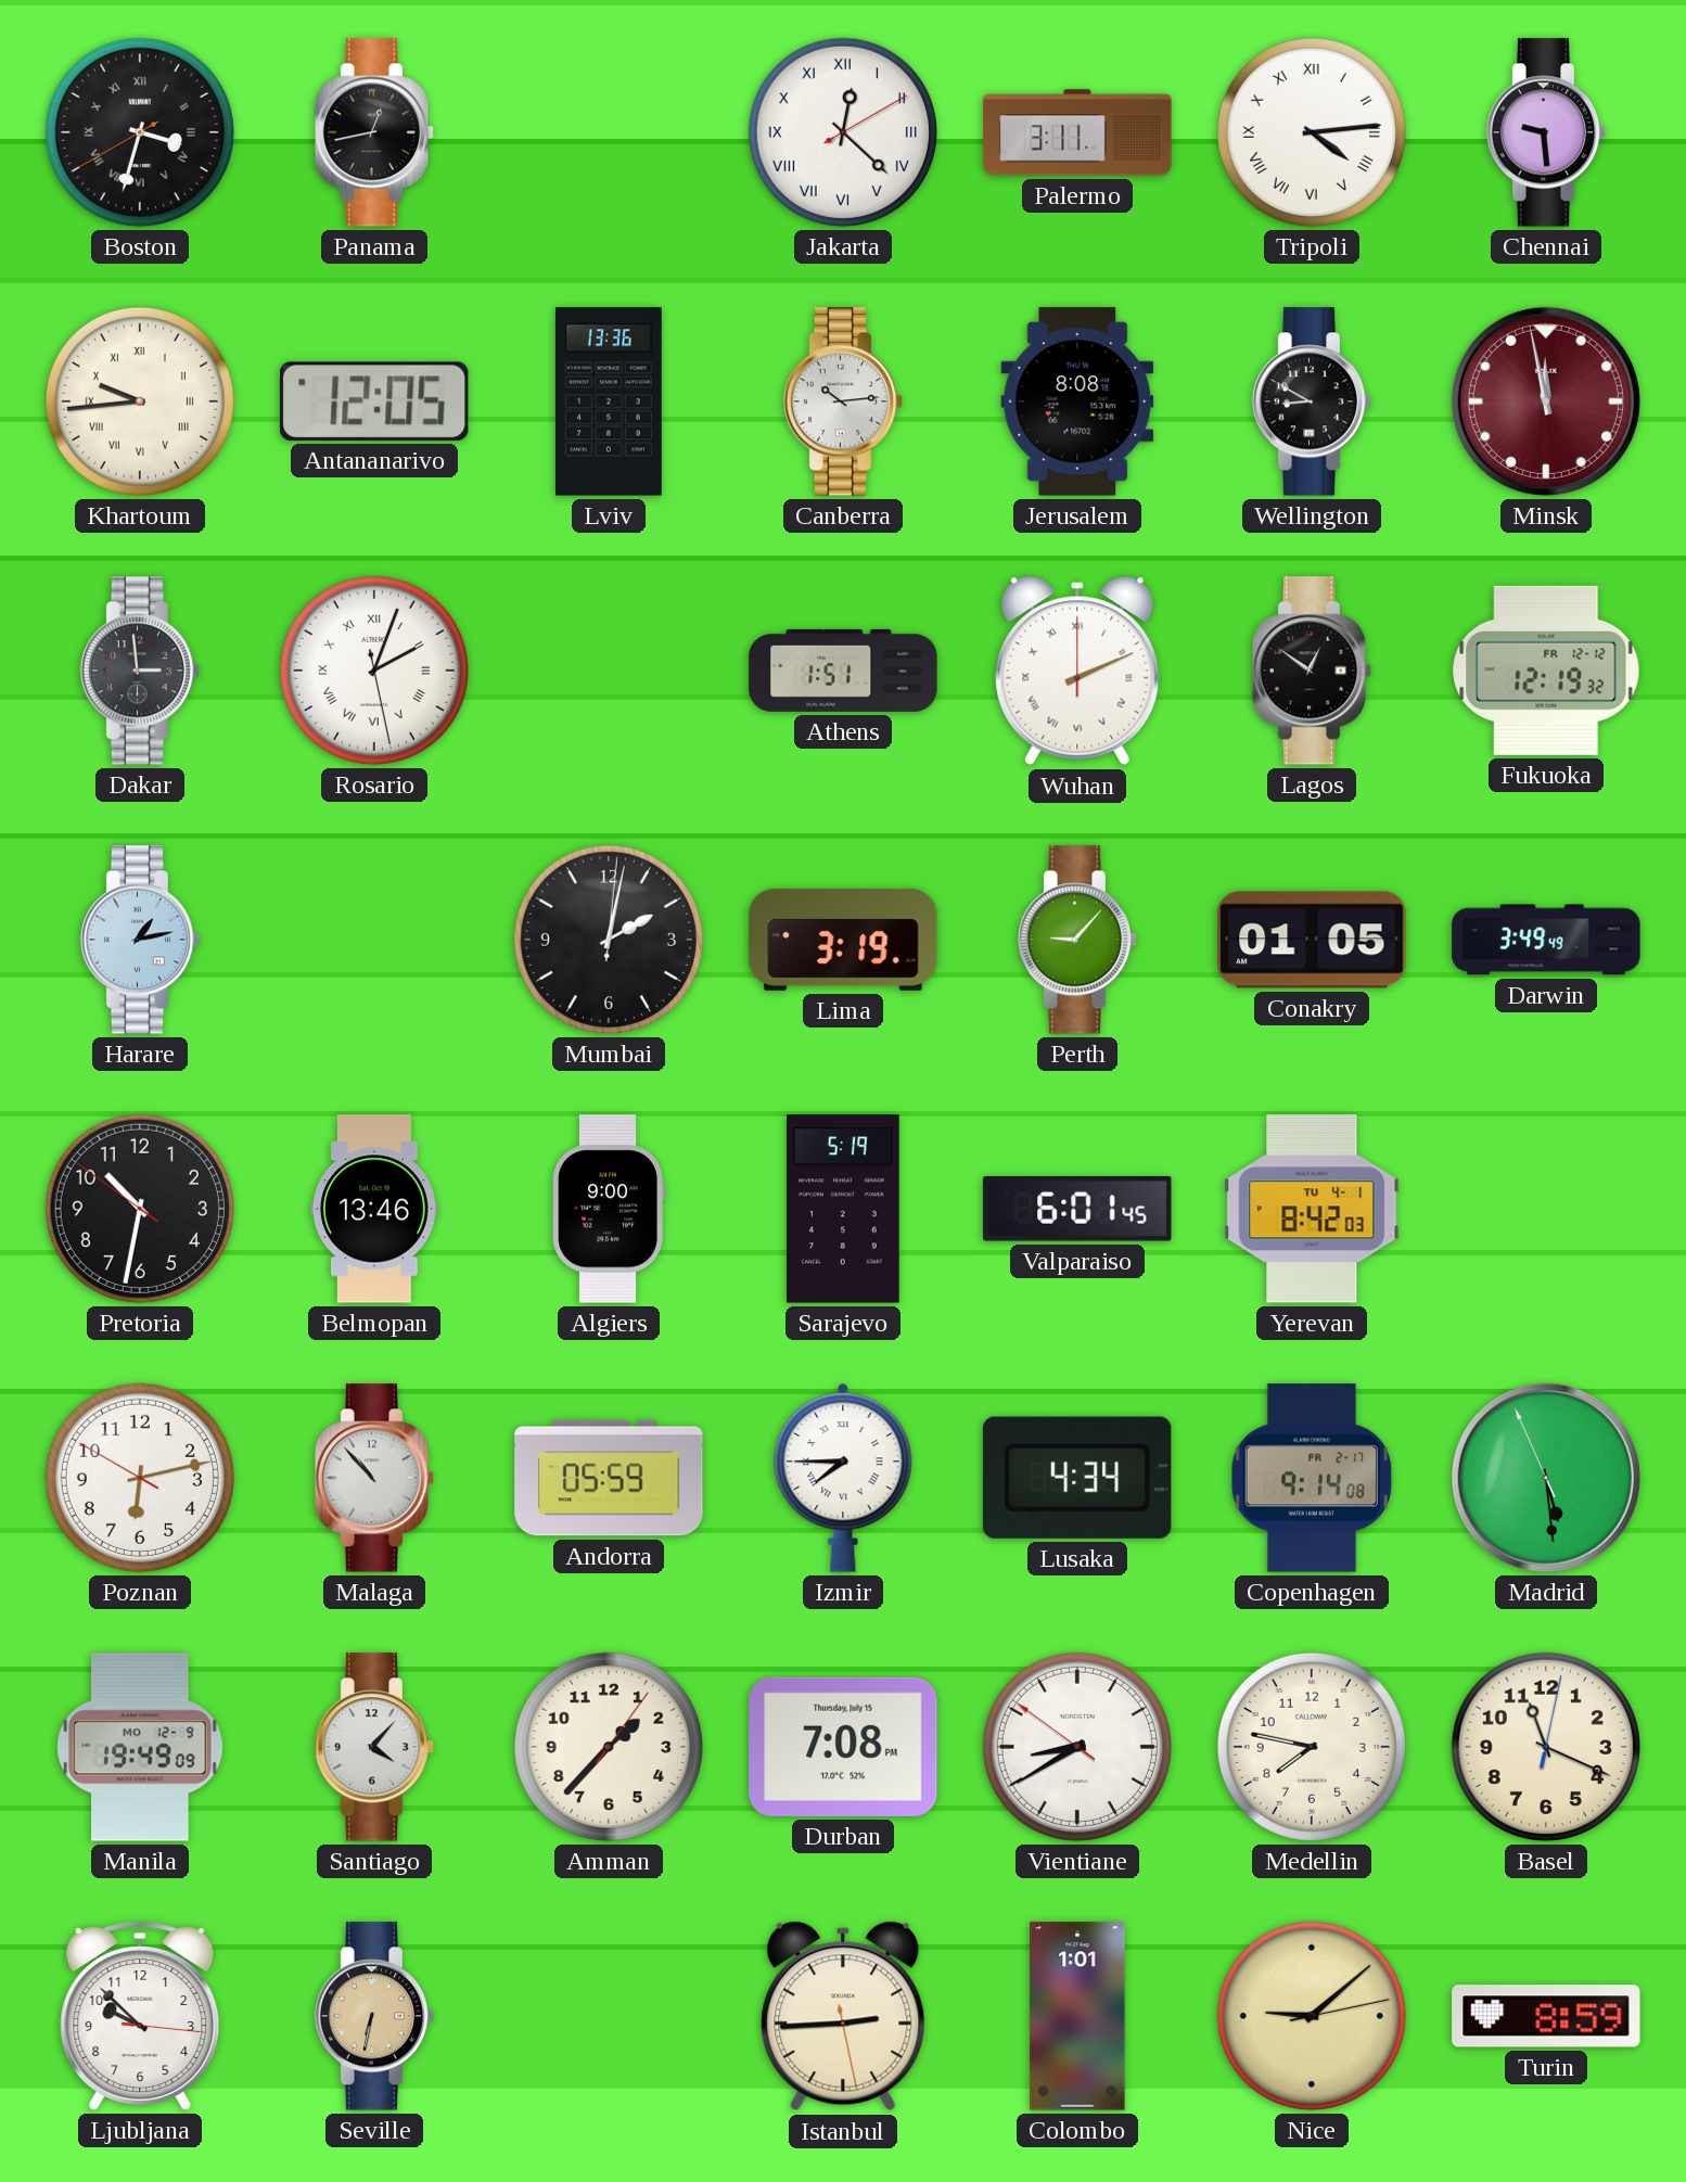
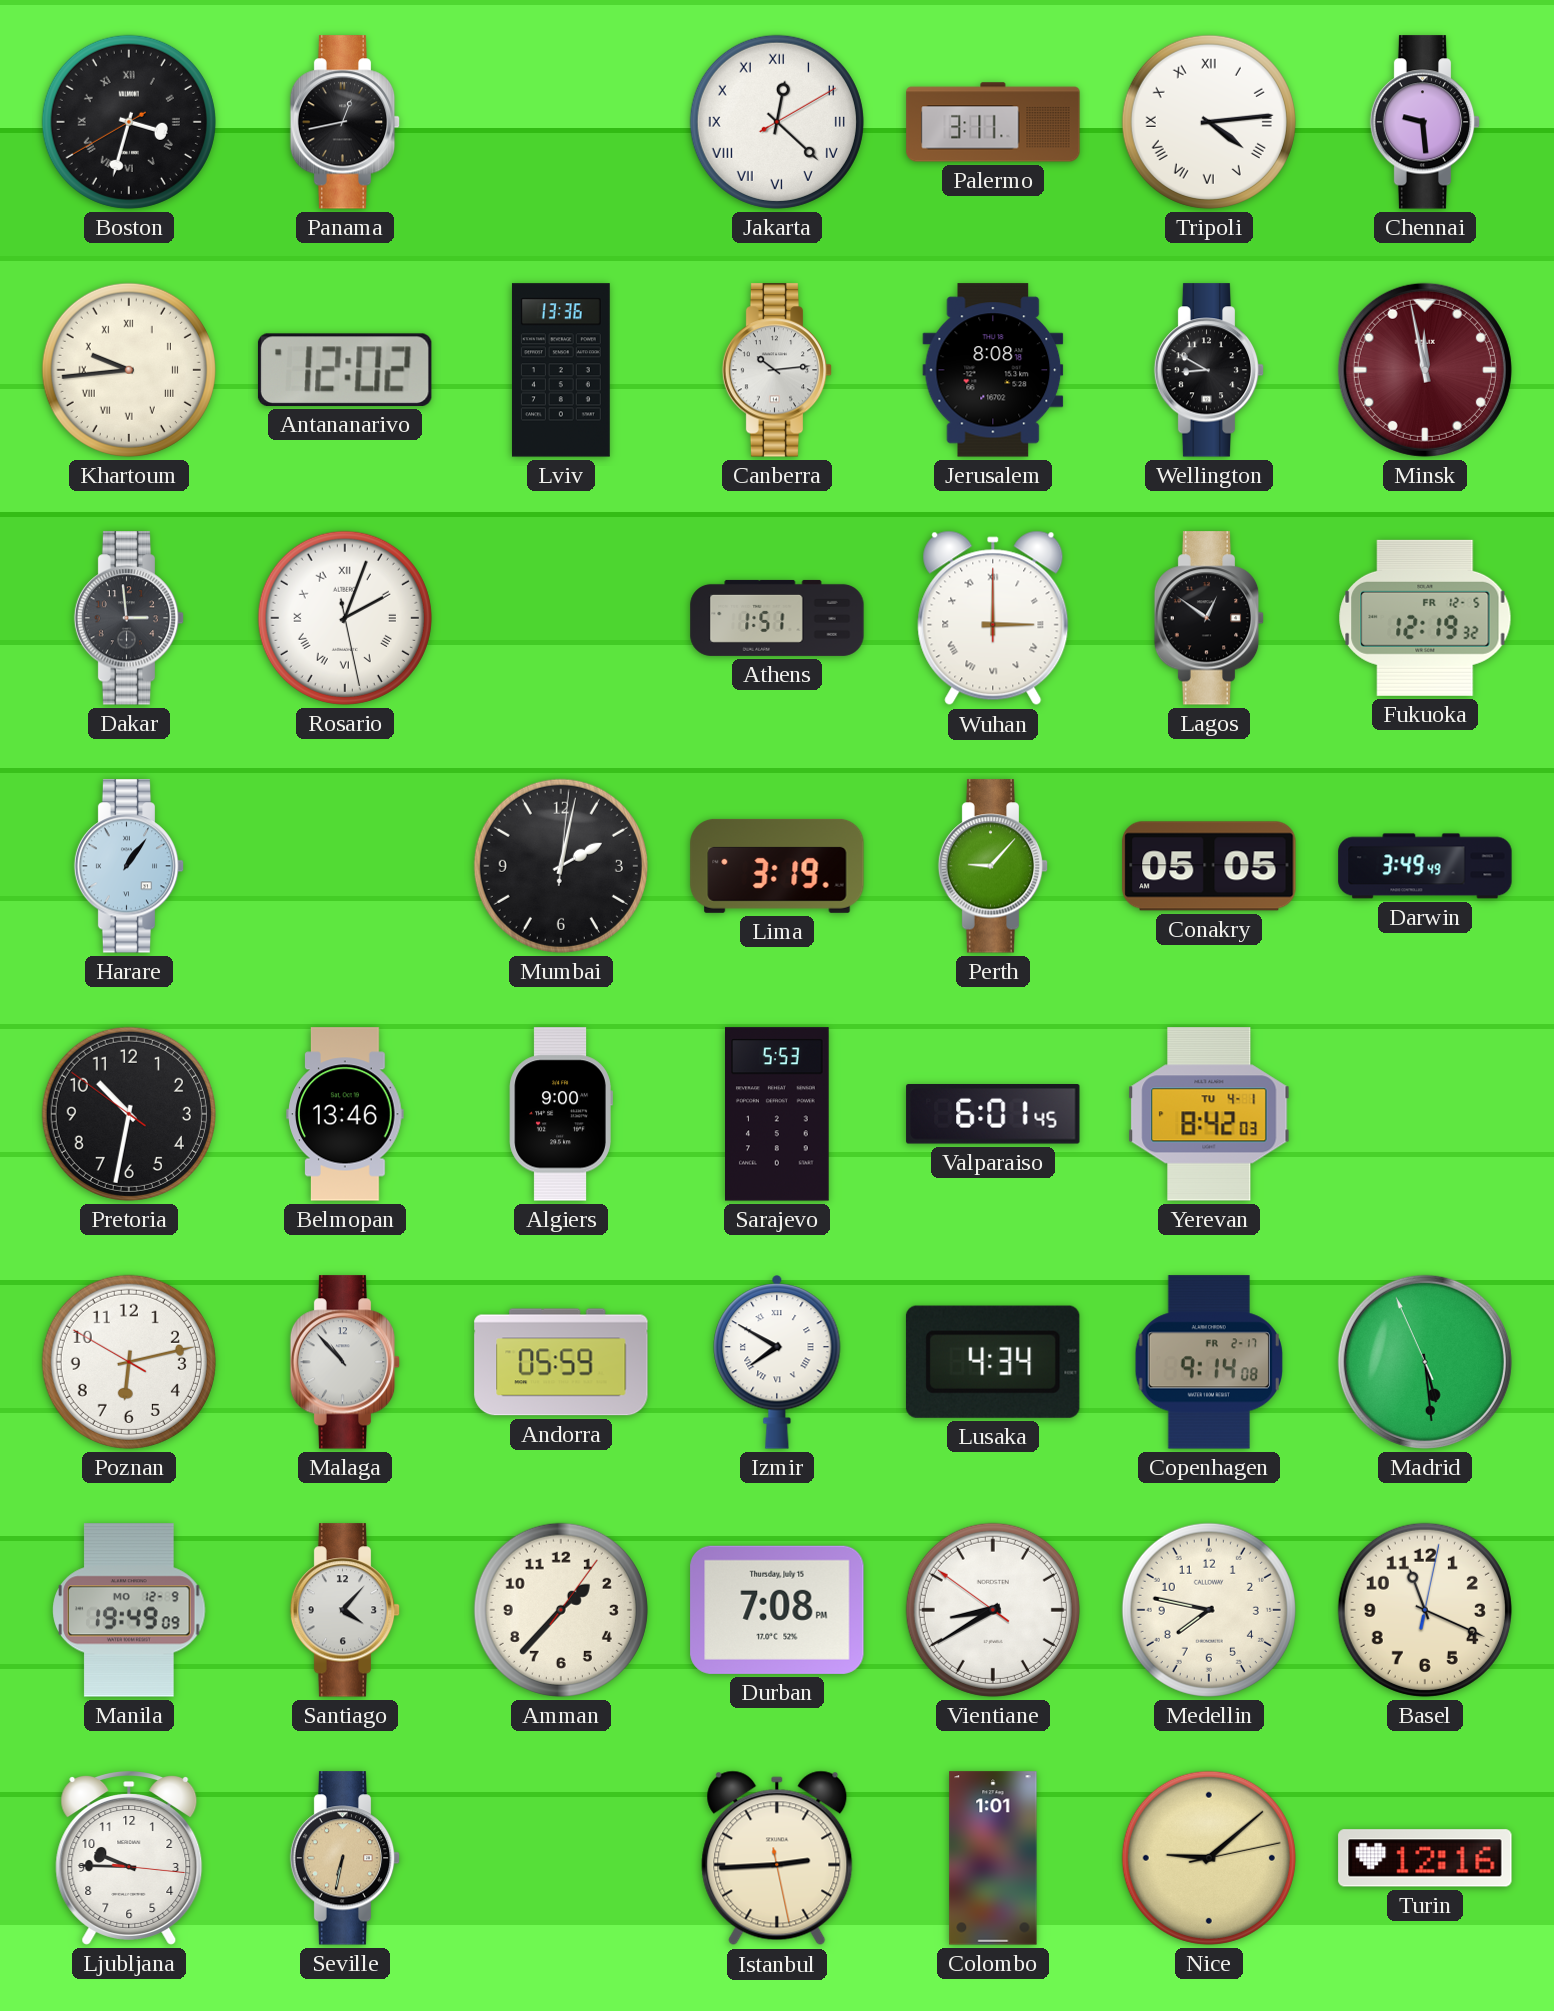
Antananarivo: 12:05 -> 12:02
Wuhan: 2:11 -> 3:00
Fukuoka date: FR 12-12 -> FR 12-5
Harare: 1:13 -> 1:06
Conakry: 01:05 -> 05:05
Sarajevo: 5:19 -> 5:53
Izmir: 7:45 -> 7:50
Ljubljana: 9:52 -> 9:45
Turin: 8:59 -> 12:16
